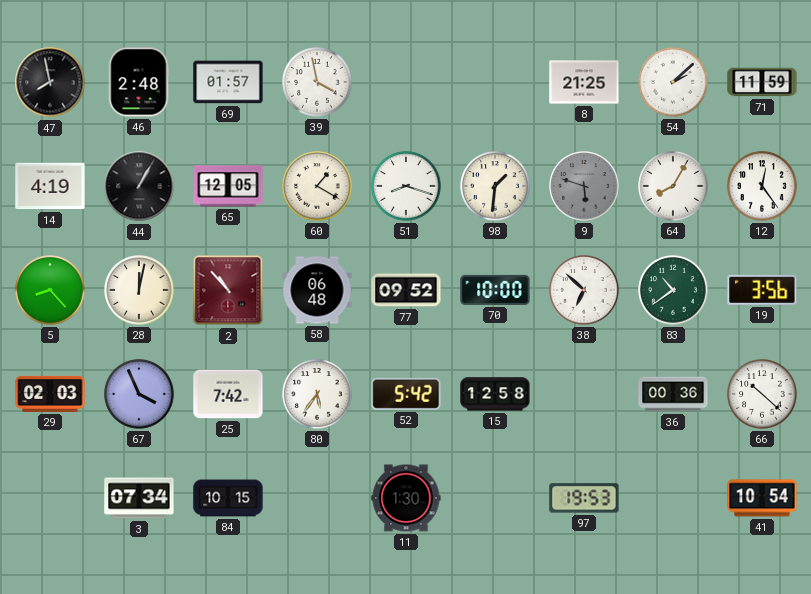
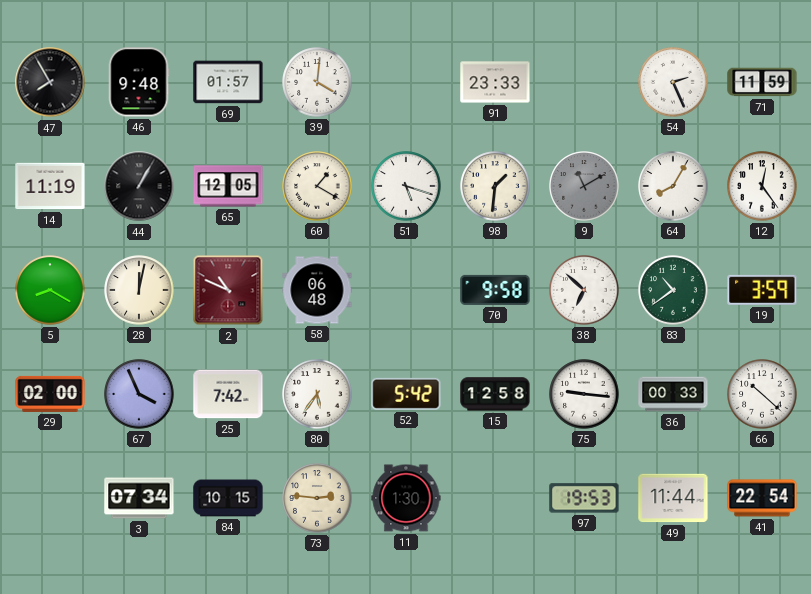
47: 7:58 -> 7:55
46: 2:48 -> 9:48
39: 3:58 -> 4:01
91: none -> 23:33
8: 21:25 -> none
54: 2:08 -> 2:26
14: 4:19 -> 11:19
51: 8:18 -> 5:18
9: 5:48 -> 11:10
5: 8:23 -> 8:20
2: 10:53 -> 10:49
77: 09:52 -> none
70: 10:00 -> 9:58
19: 3:56 -> 3:59
29: 02:03 -> 02:00
75: none -> 9:16
36: 00:36 -> 00:33
73: none -> 2:46
49: none -> 11:44
41: 10:54 -> 22:54
